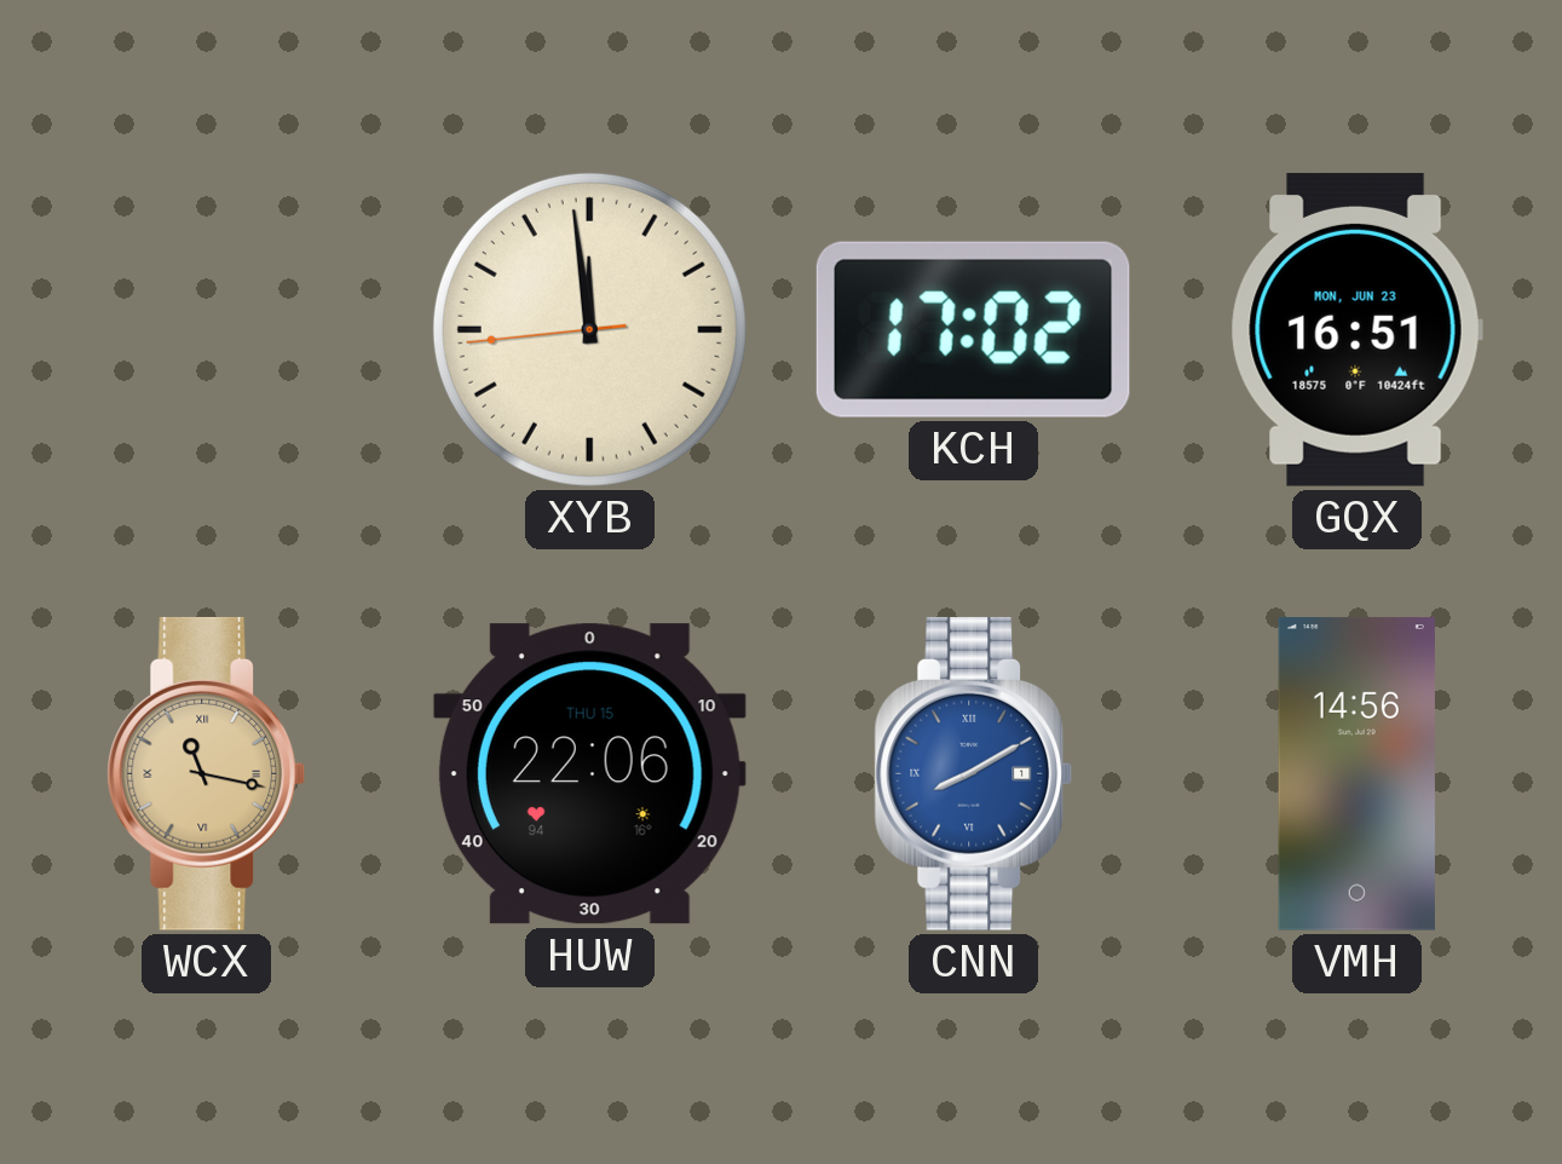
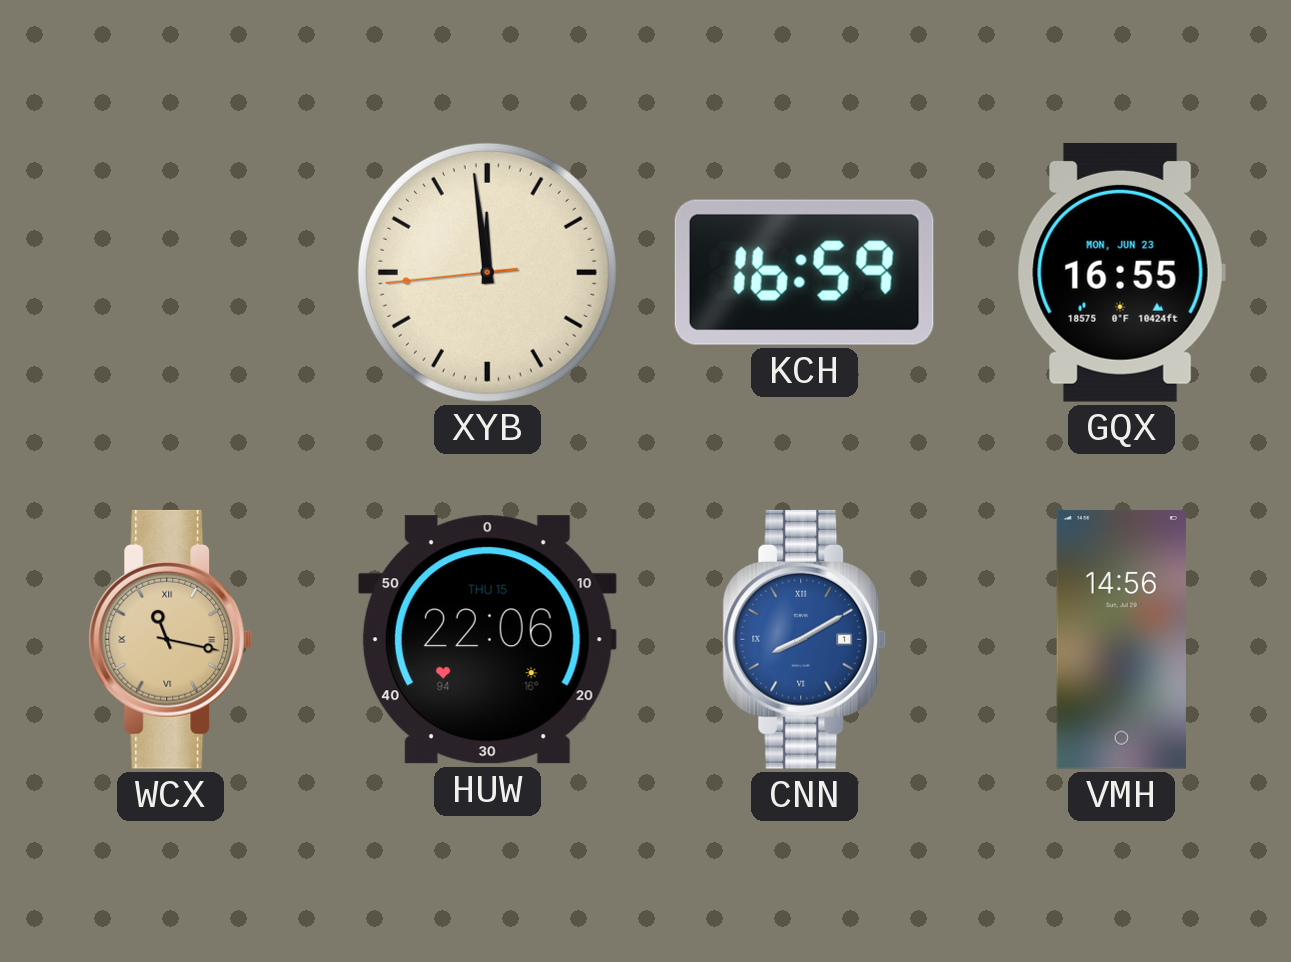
KCH: 17:02 -> 16:59
GQX: 16:51 -> 16:55
